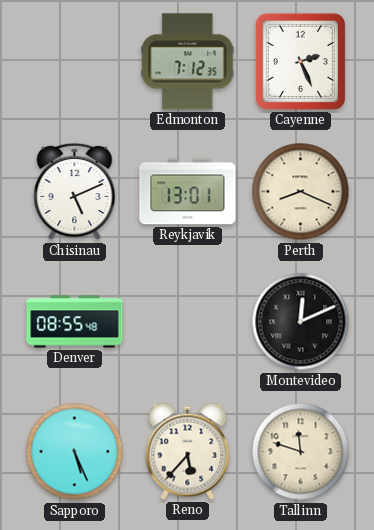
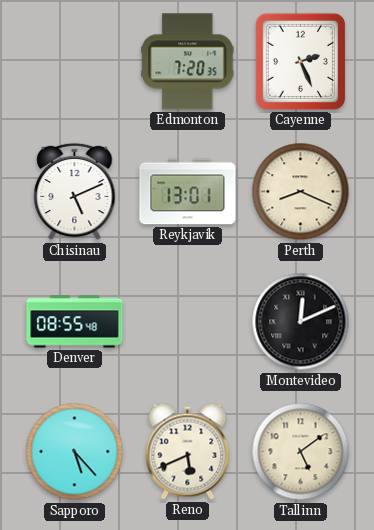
Edmonton: 7:12 -> 7:20
Sapporo: 5:26 -> 5:23
Reno: 5:37 -> 5:41
Tallinn: 11:48 -> 5:09
